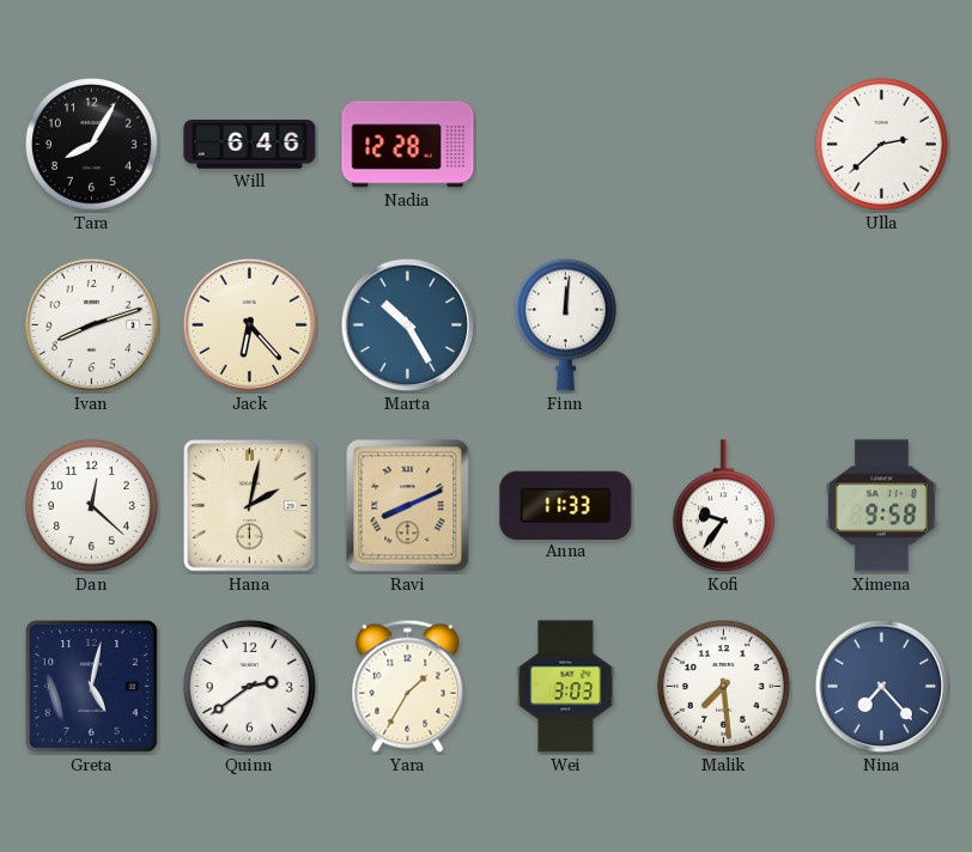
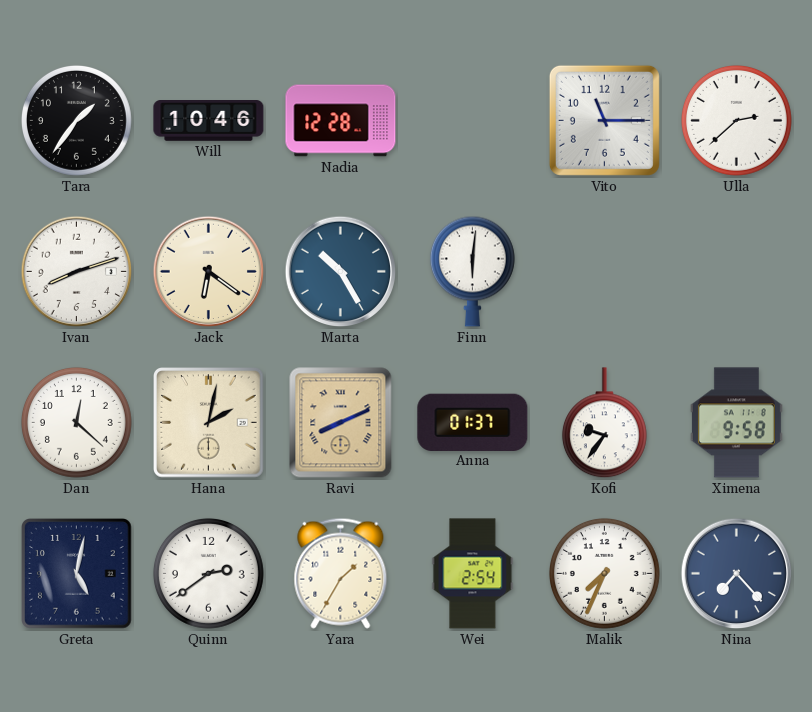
Tara: 8:05 -> 1:36
Will: 6:46 -> 10:46
Vito: none -> 11:15
Jack: 6:23 -> 6:21
Finn: 12:01 -> 6:01
Anna: 11:33 -> 01:37
Wei: 3:03 -> 2:54
Malik: 7:29 -> 7:34
